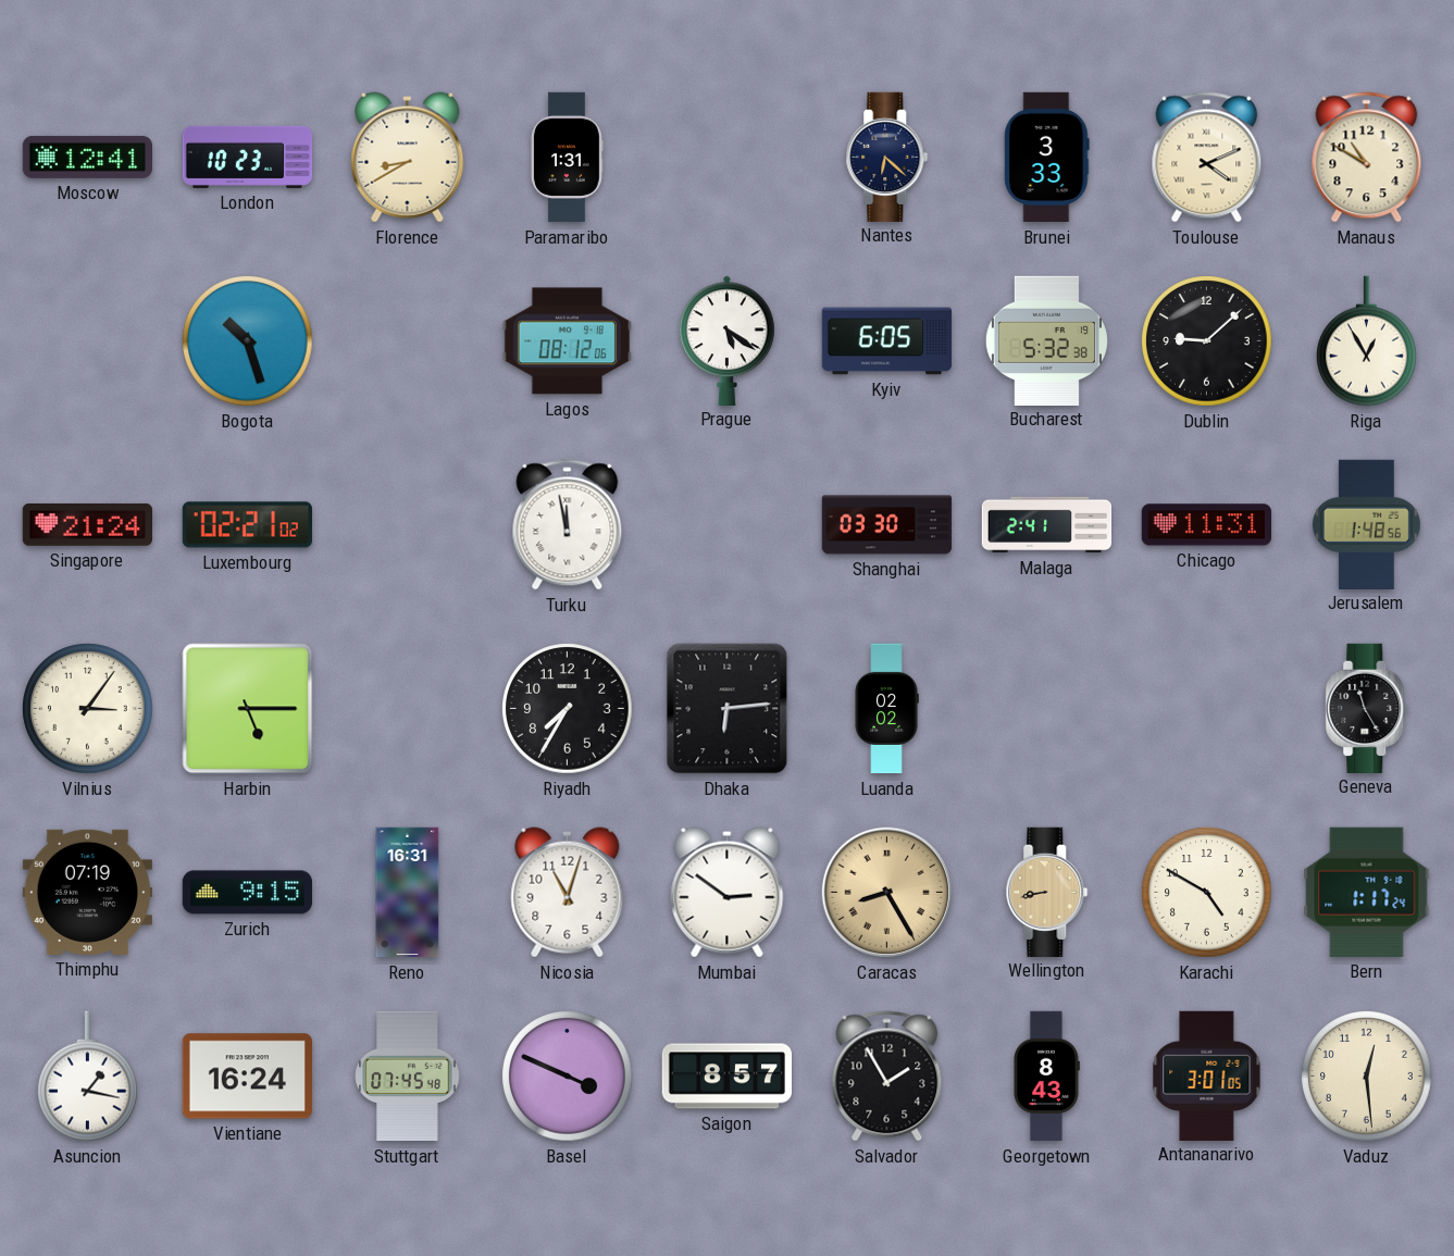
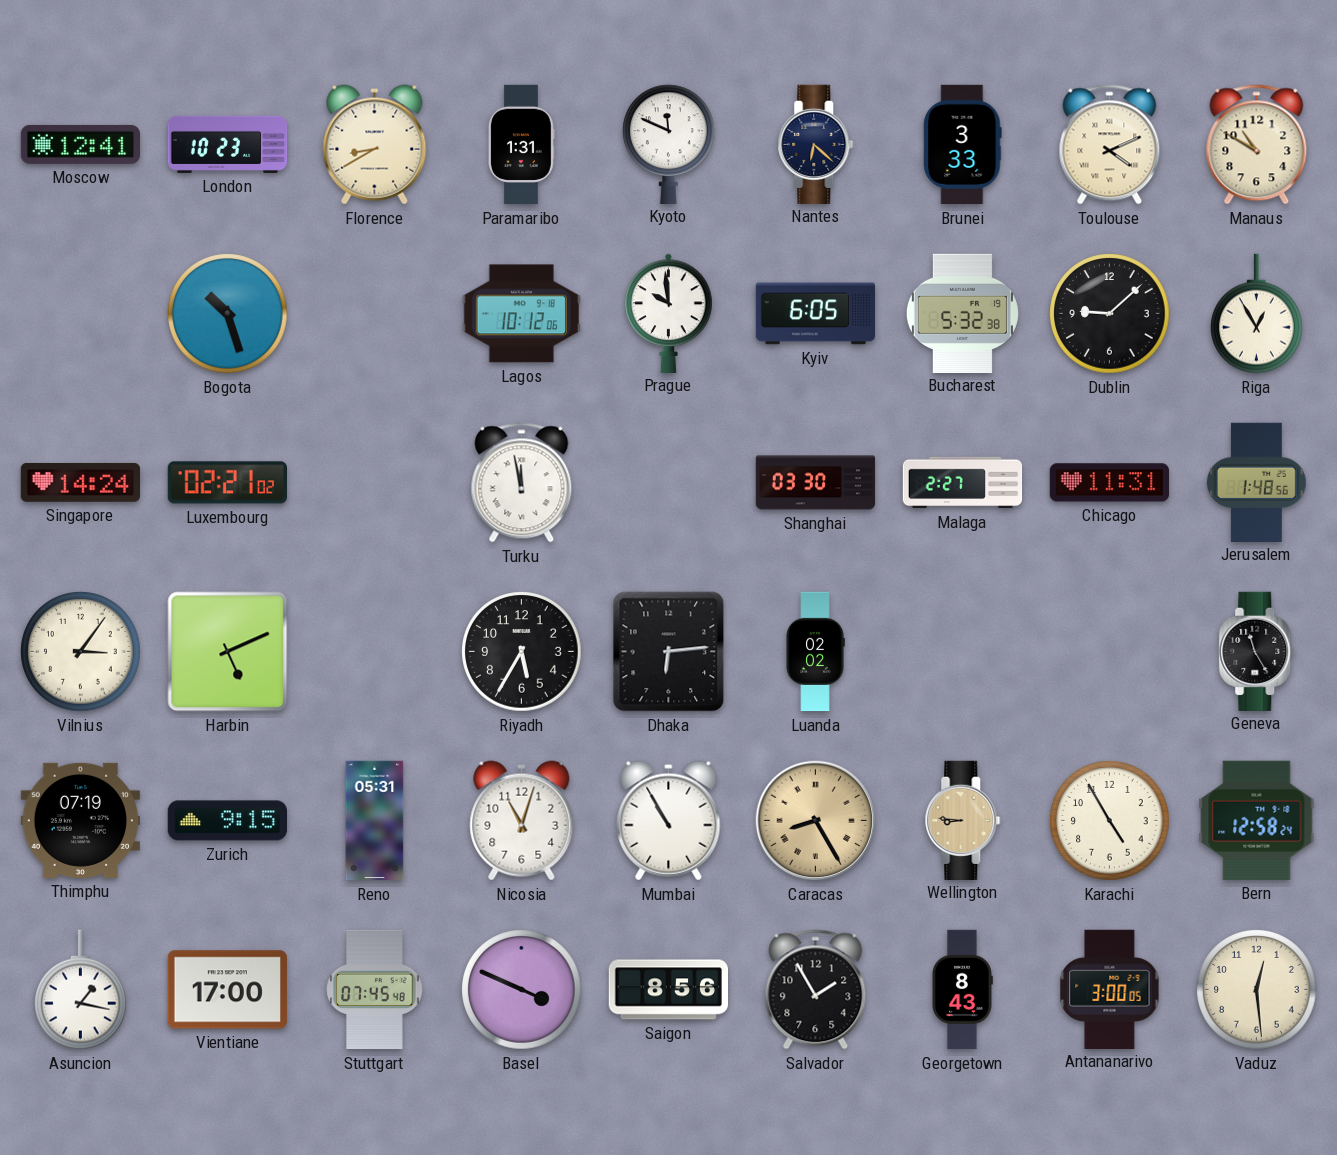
Kyoto: none -> 11:49
Lagos: 08:12 -> 10:12
Prague: 5:21 -> 9:59
Singapore: 21:24 -> 14:24
Malaga: 2:41 -> 2:27
Harbin: 5:15 -> 5:11
Riyadh: 7:35 -> 5:35
Reno: 16:31 -> 05:31
Mumbai: 2:51 -> 10:55
Wellington: 8:43 -> 8:46
Karachi: 4:50 -> 4:55
Bern: 1:17 -> 12:58
Vientiane: 16:24 -> 17:00
Saigon: 8:57 -> 8:56
Antananarivo: 3:01 -> 3:00
